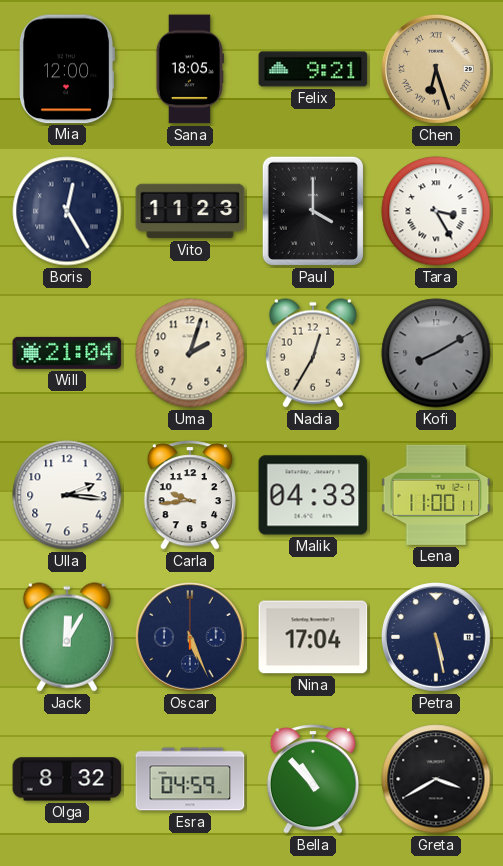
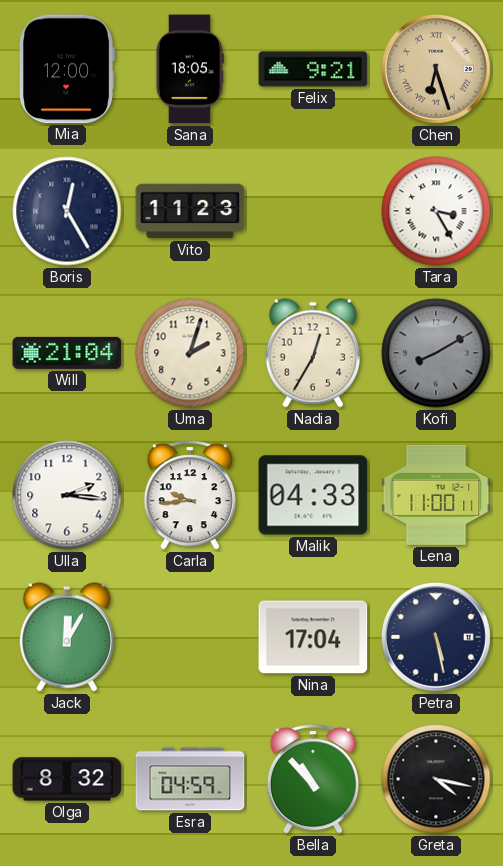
Paul: 4:00 -> none
Oscar: 5:26 -> none
Greta: 3:40 -> 4:17
